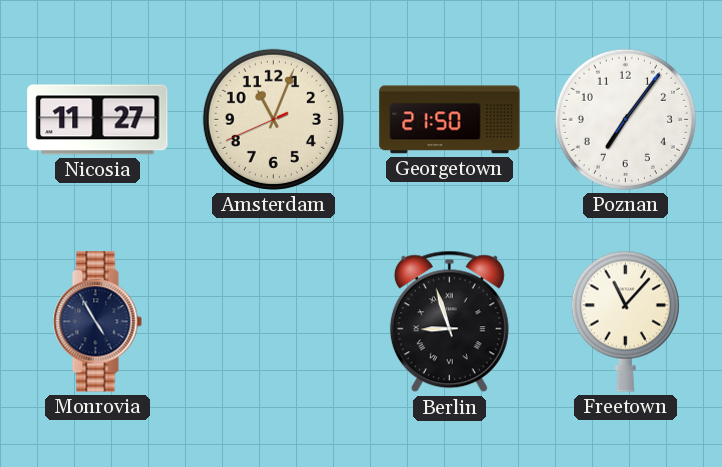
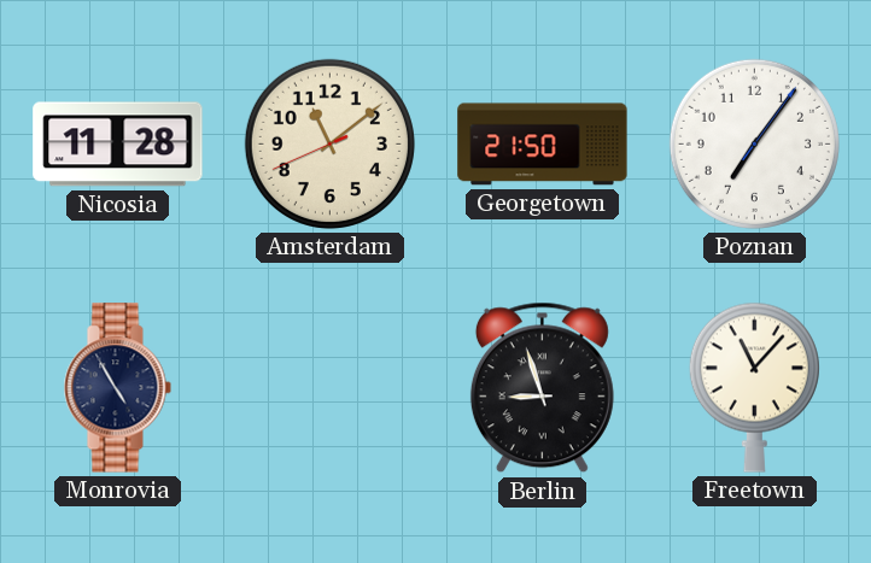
Nicosia: 11:27 -> 11:28
Amsterdam: 11:03 -> 11:08
